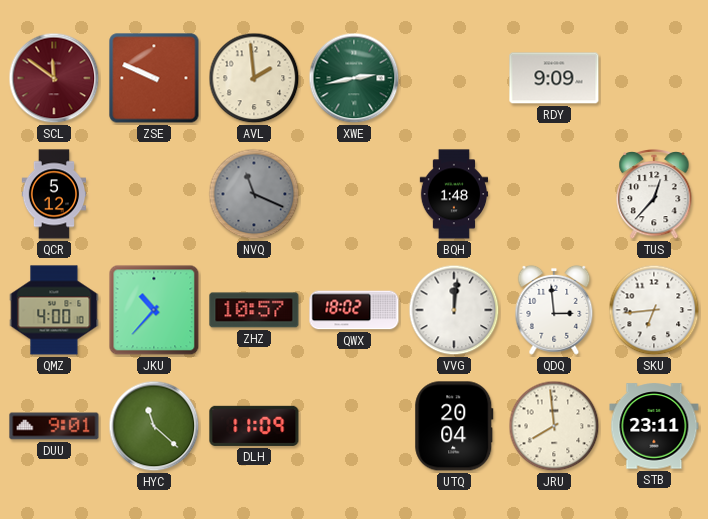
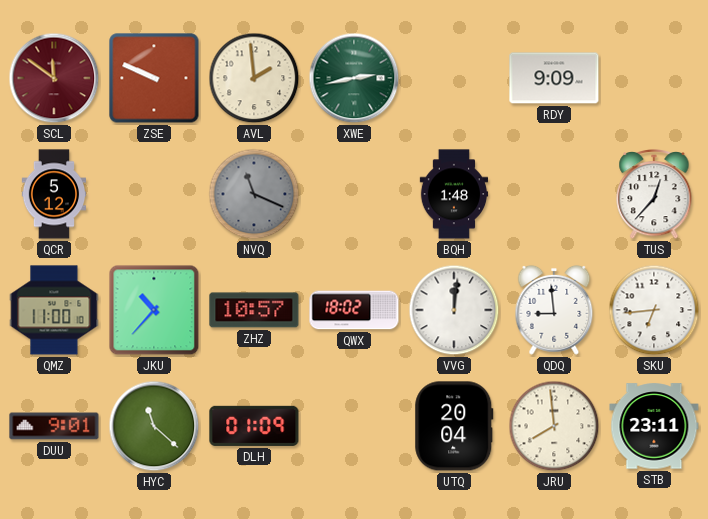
QMZ: 4:00 -> 11:00
QDQ: 2:59 -> 8:59
DLH: 11:09 -> 01:09
